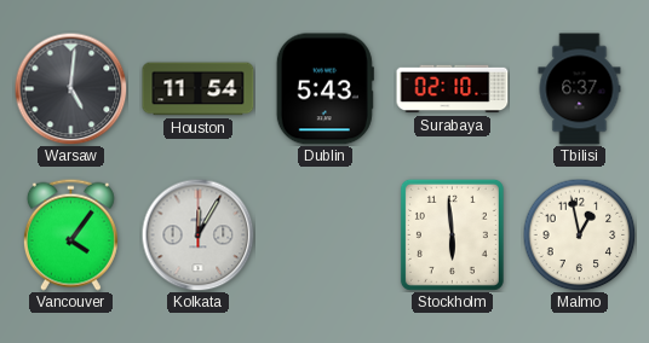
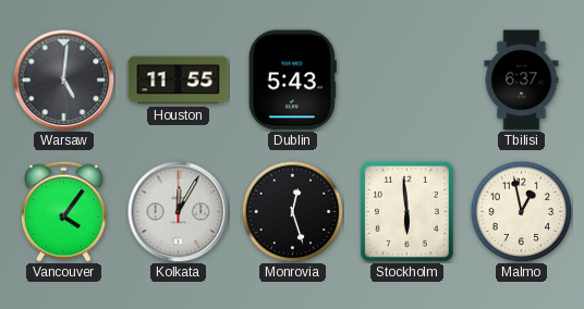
Houston: 11:54 -> 11:55
Surabaya: 02:10 -> none
Monrovia: none -> 12:27
